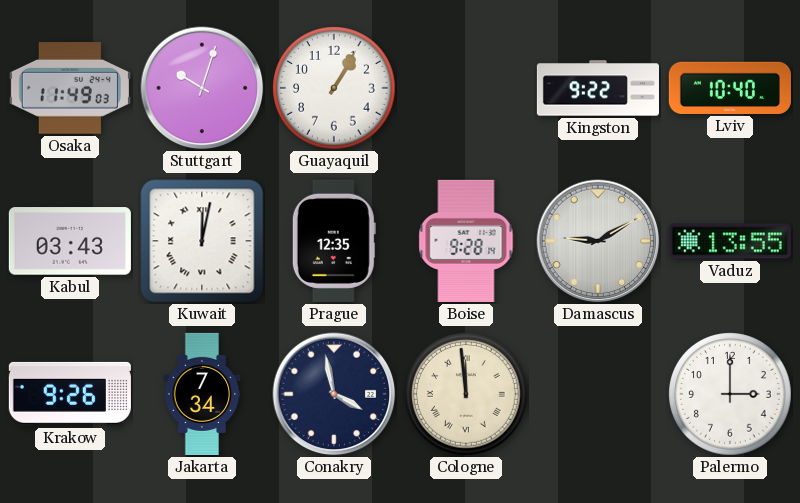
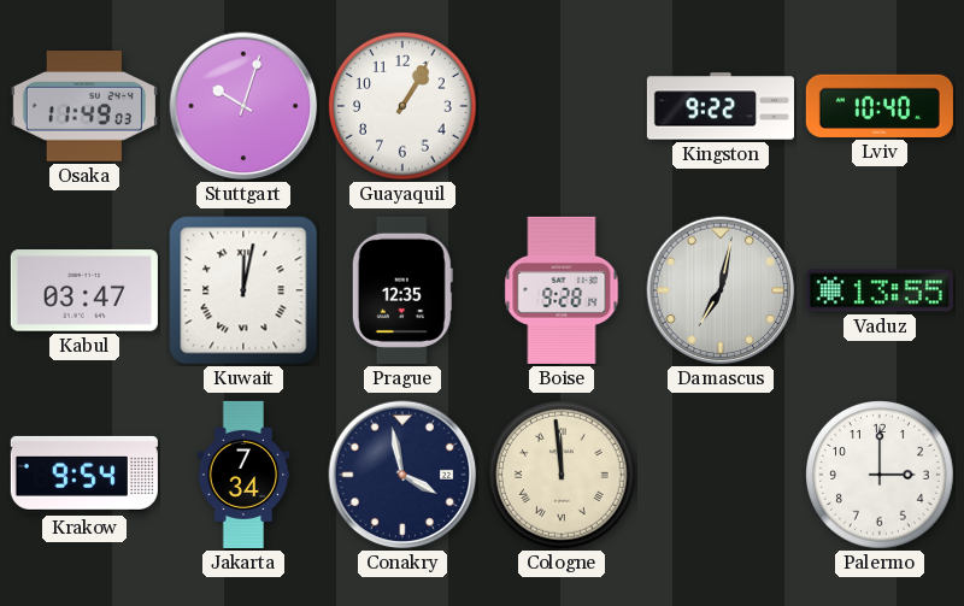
Kabul: 03:43 -> 03:47
Damascus: 9:10 -> 7:02
Krakow: 9:26 -> 9:54
